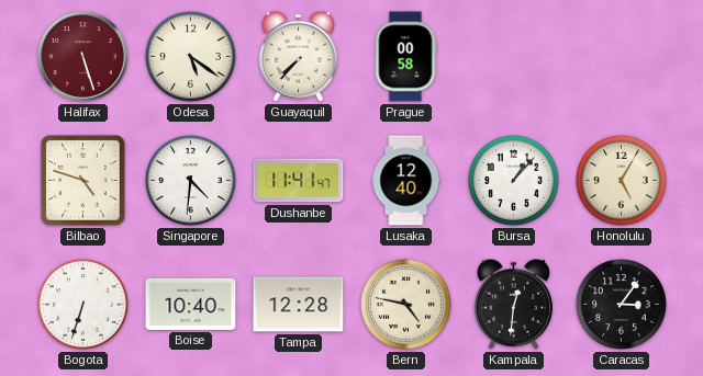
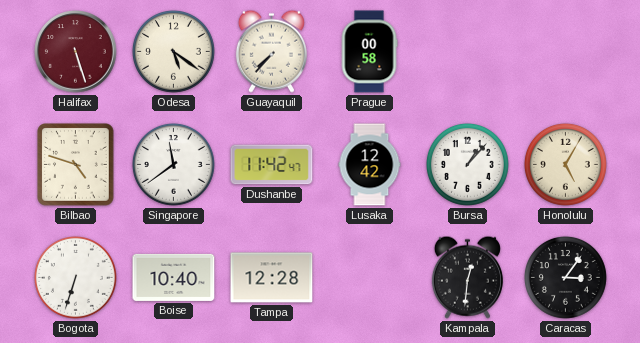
Singapore: 4:31 -> 11:39
Dushanbe: 11:41 -> 11:42
Lusaka: 12:40 -> 12:42
Bern: 4:47 -> none
